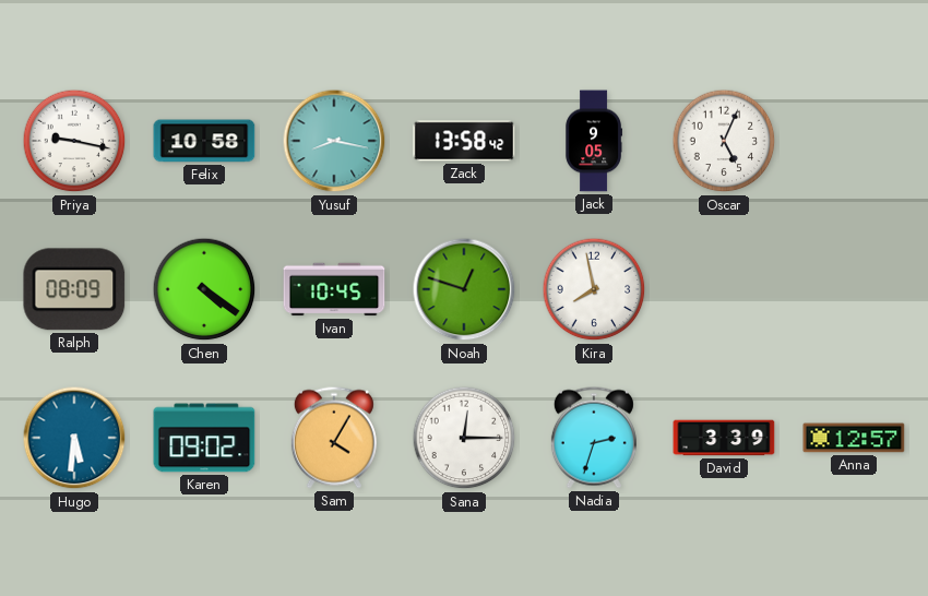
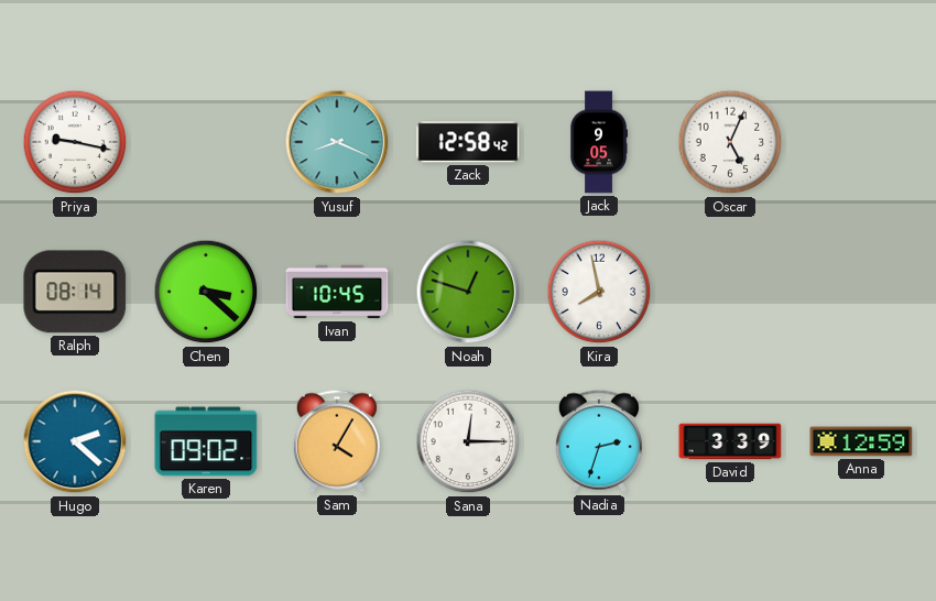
Felix: 10:58 -> none
Yusuf: 8:17 -> 8:19
Zack: 13:58 -> 12:58
Ralph: 08:09 -> 08:14
Chen: 4:21 -> 3:22
Hugo: 5:31 -> 2:22
Anna: 12:57 -> 12:59
